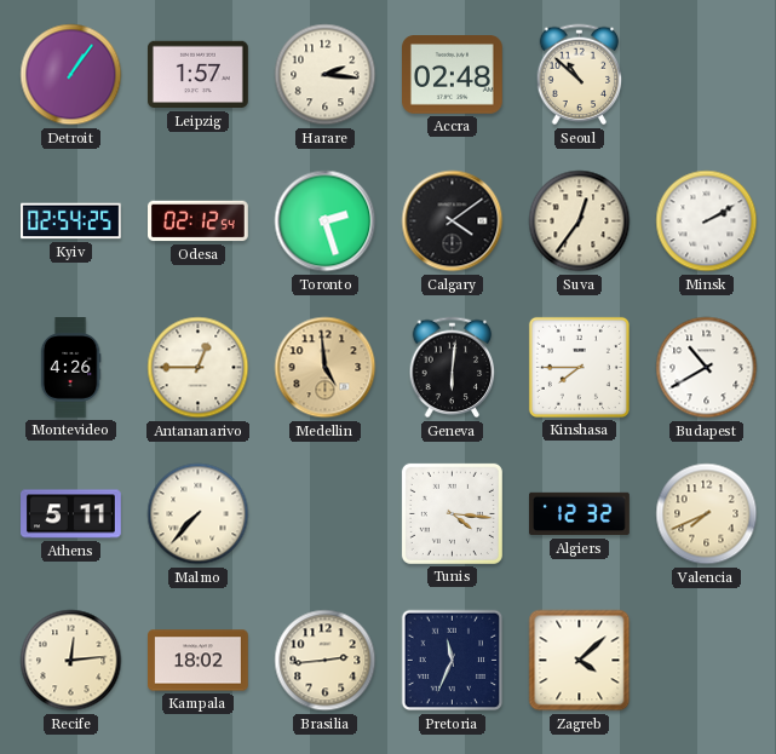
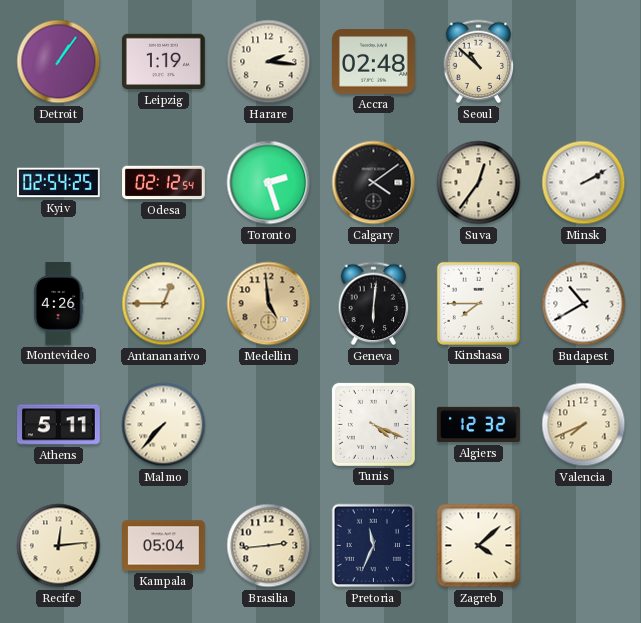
Leipzig: 1:57 -> 1:19
Tunis: 4:16 -> 4:19
Kampala: 18:02 -> 05:04
